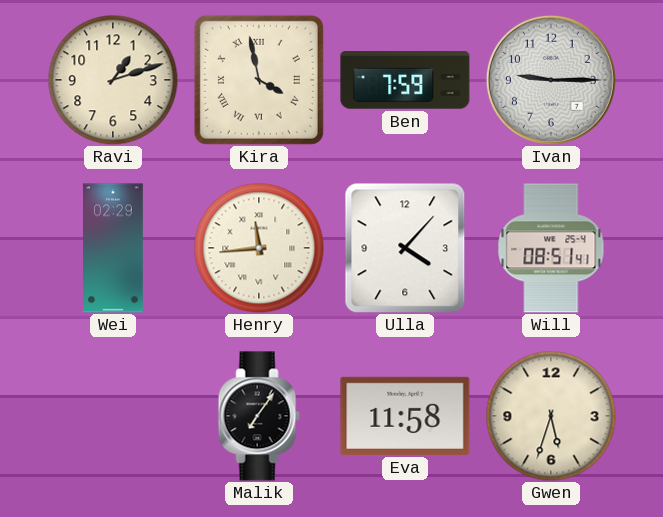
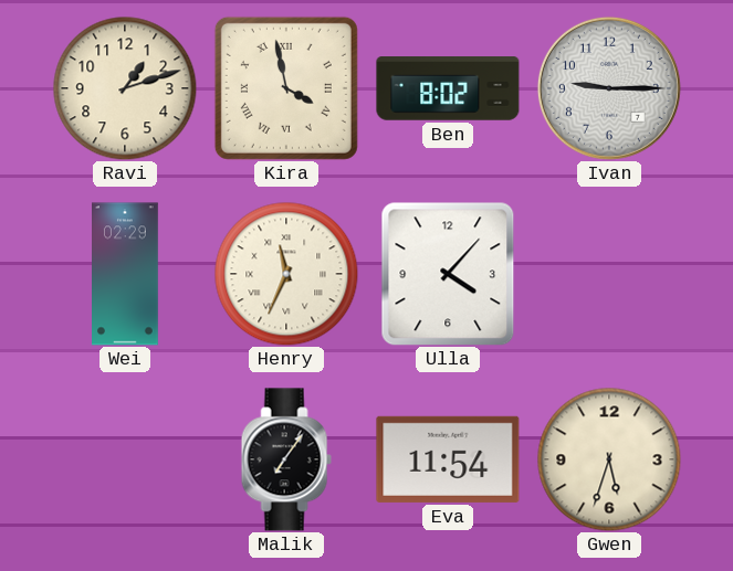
Ben: 7:59 -> 8:02
Henry: 11:44 -> 11:34
Will: 08:51 -> none
Eva: 11:58 -> 11:54
